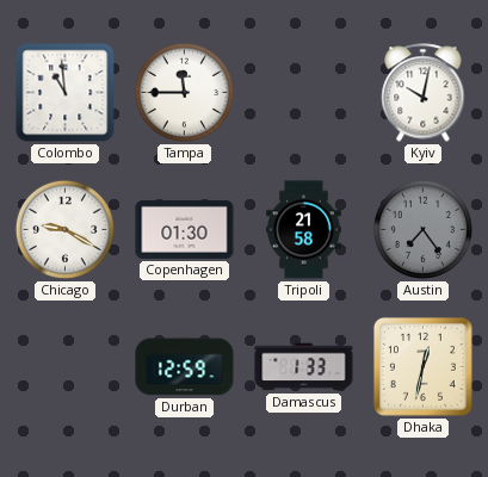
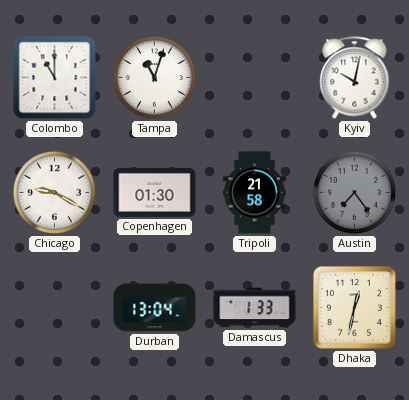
Colombo: 10:59 -> 11:00
Tampa: 11:45 -> 11:03
Durban: 12:59 -> 13:04
